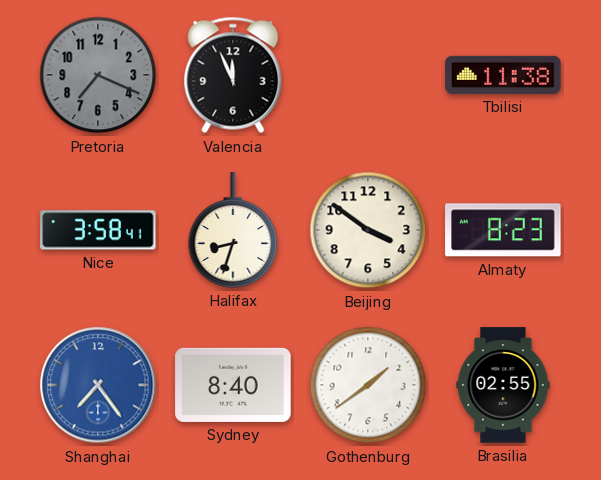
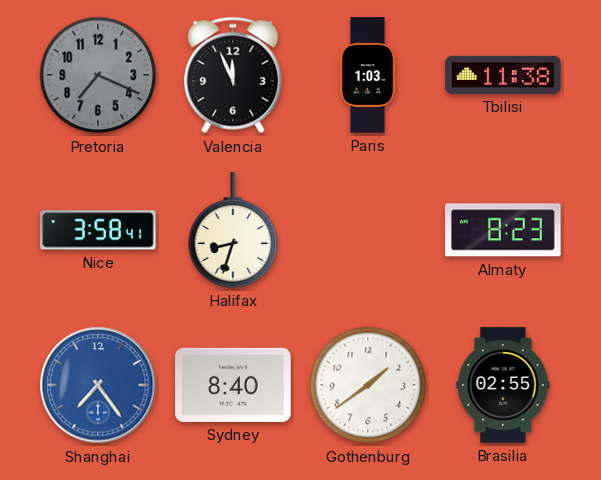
Paris: none -> 1:03
Beijing: 3:51 -> none
